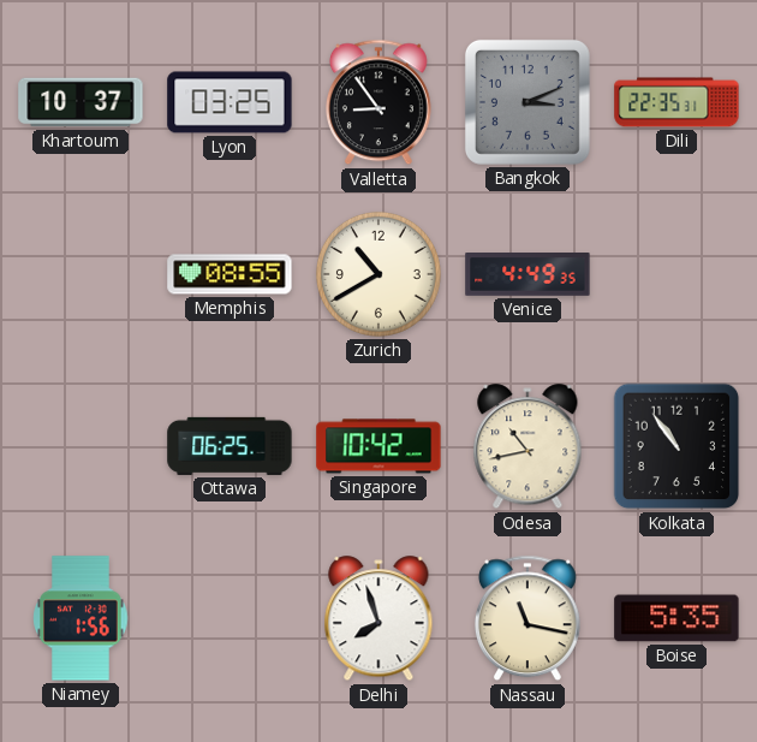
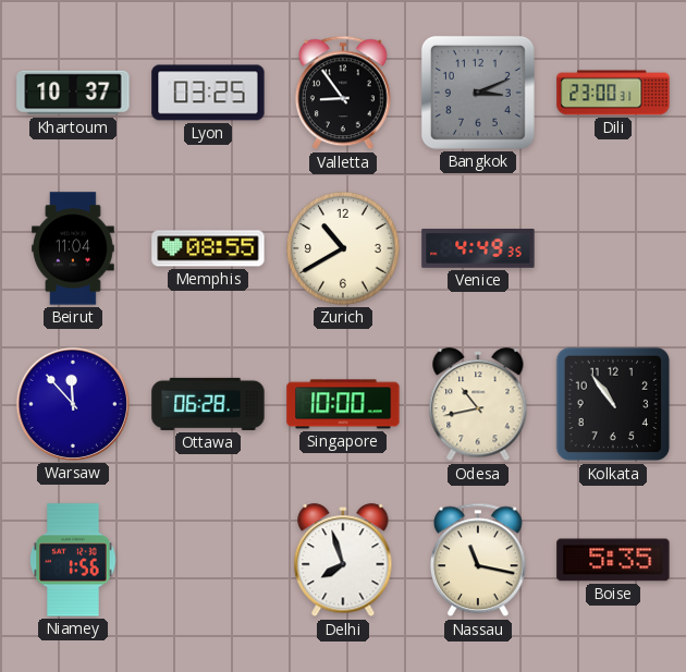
Dili: 22:35 -> 23:00
Beirut: none -> 11:04
Warsaw: none -> 11:53
Ottawa: 06:25 -> 06:28
Singapore: 10:42 -> 10:00
